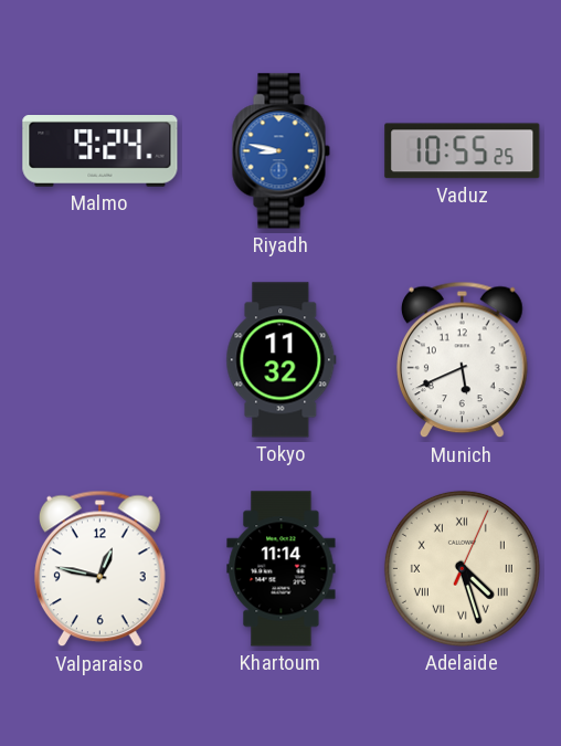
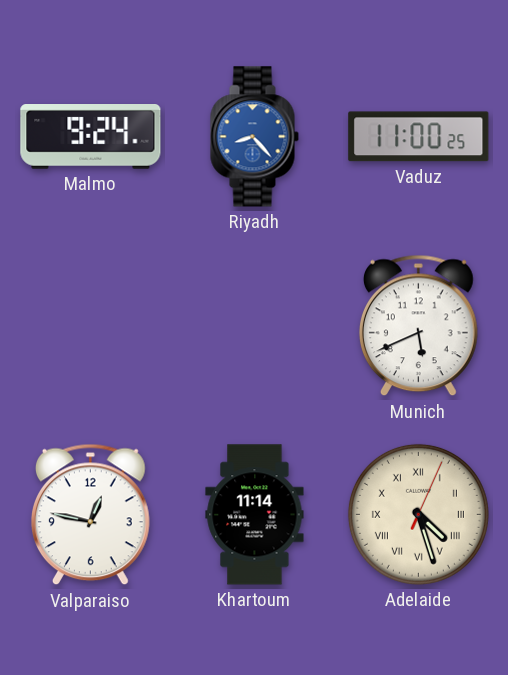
Riyadh: 8:47 -> 8:23
Vaduz: 10:55 -> 11:00
Tokyo: 11:32 -> none
